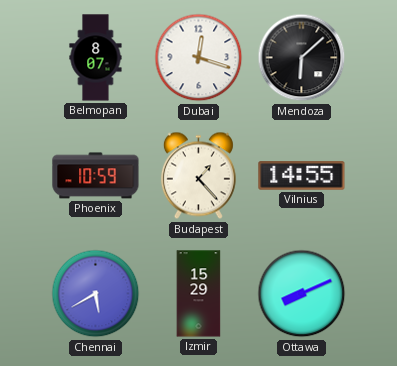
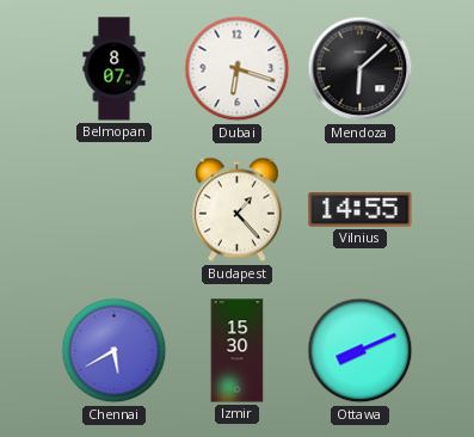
Dubai: 12:18 -> 6:18
Phoenix: 10:59 -> none
Izmir: 15:29 -> 15:30
